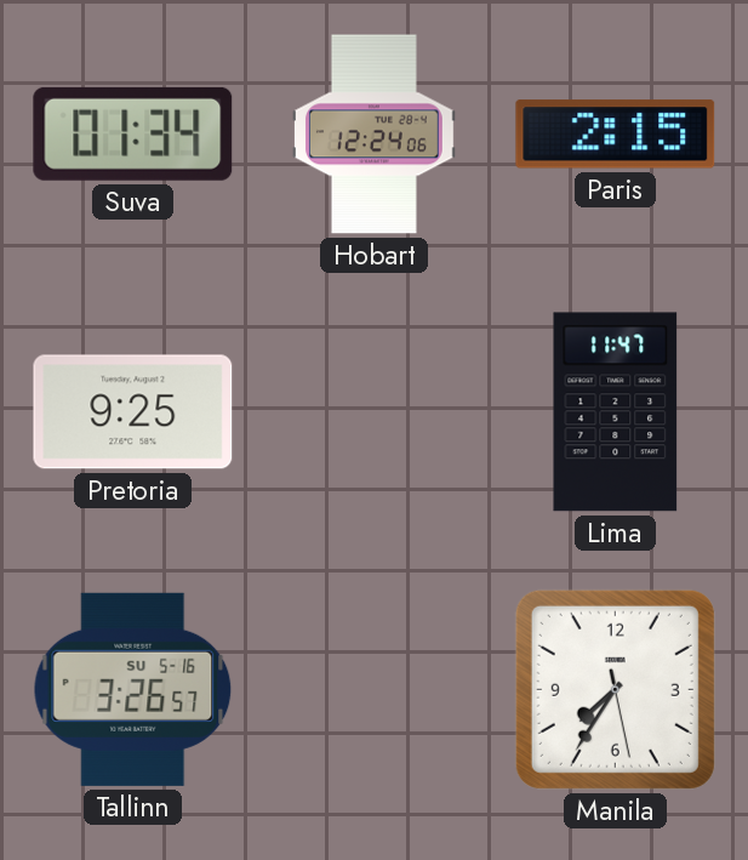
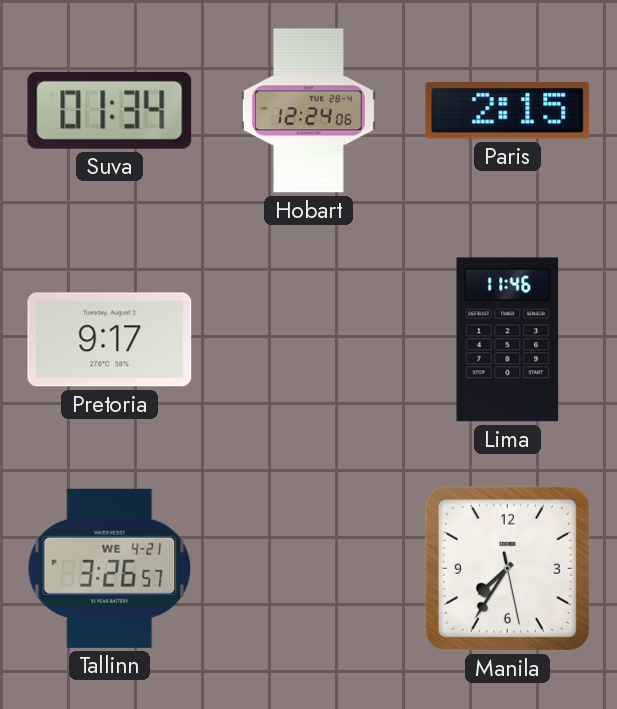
Pretoria: 9:25 -> 9:17
Lima: 11:47 -> 11:46
Tallinn date: SU 5-16 -> WE 4-21
